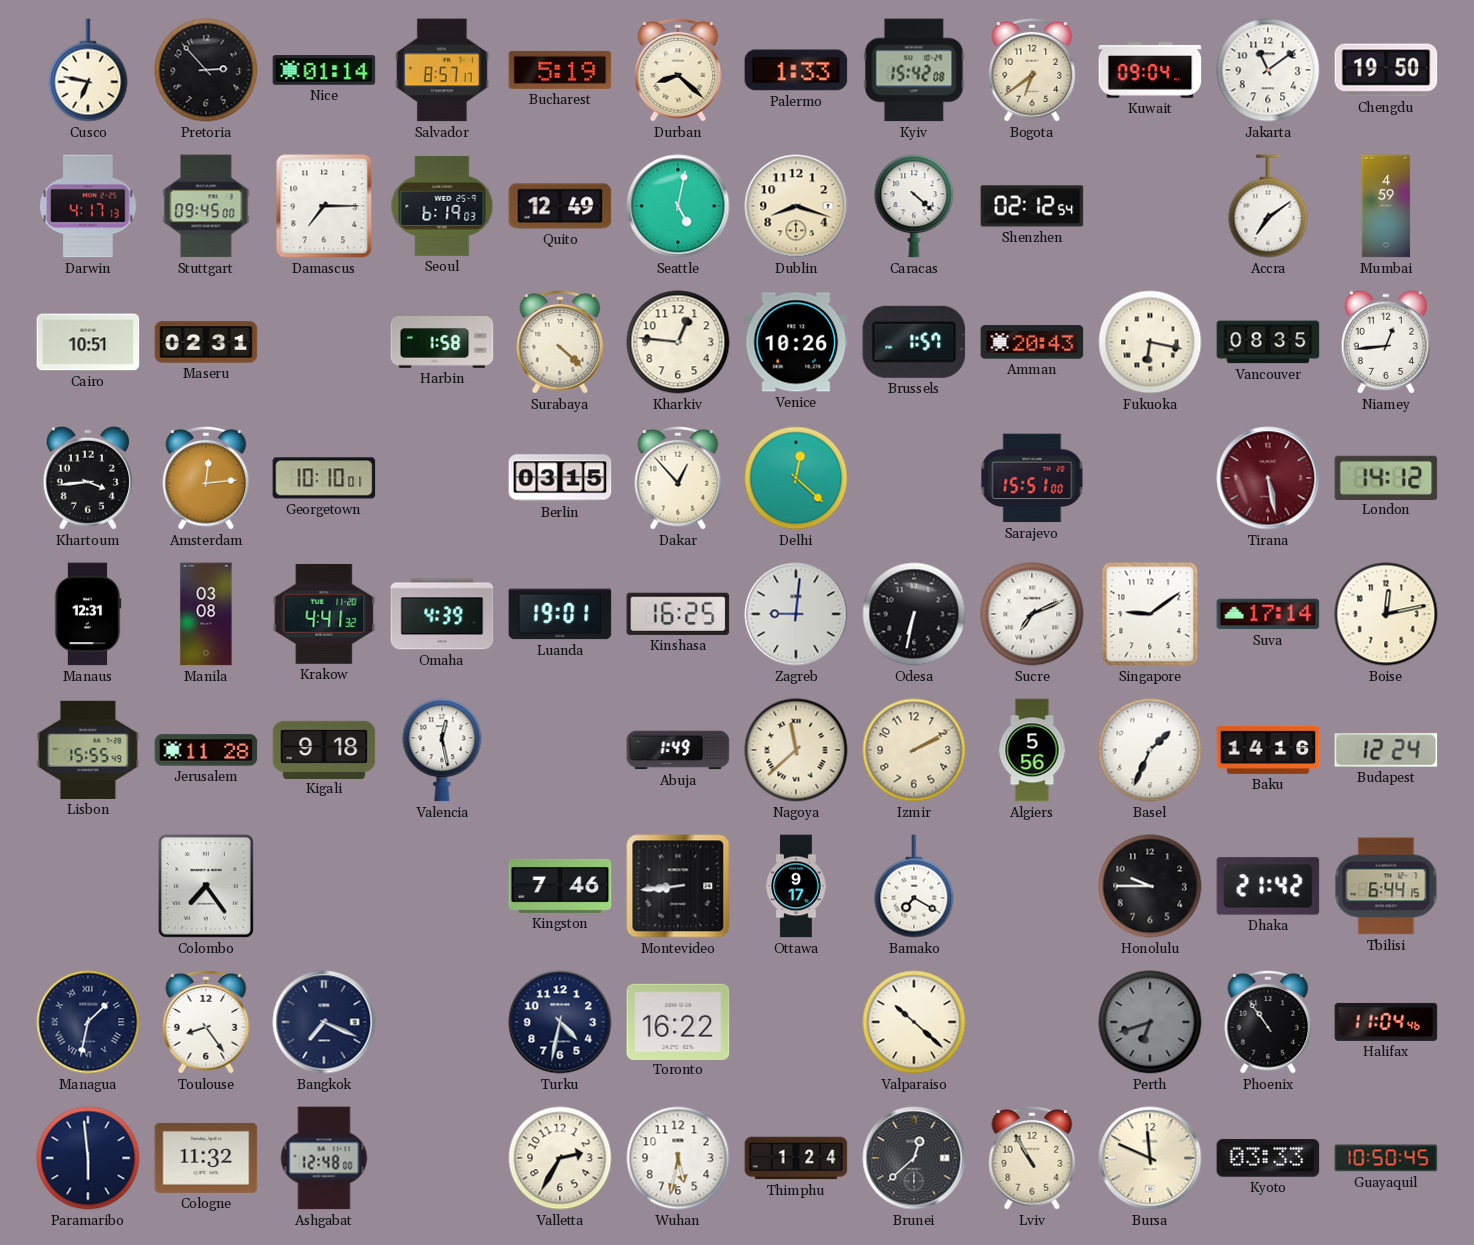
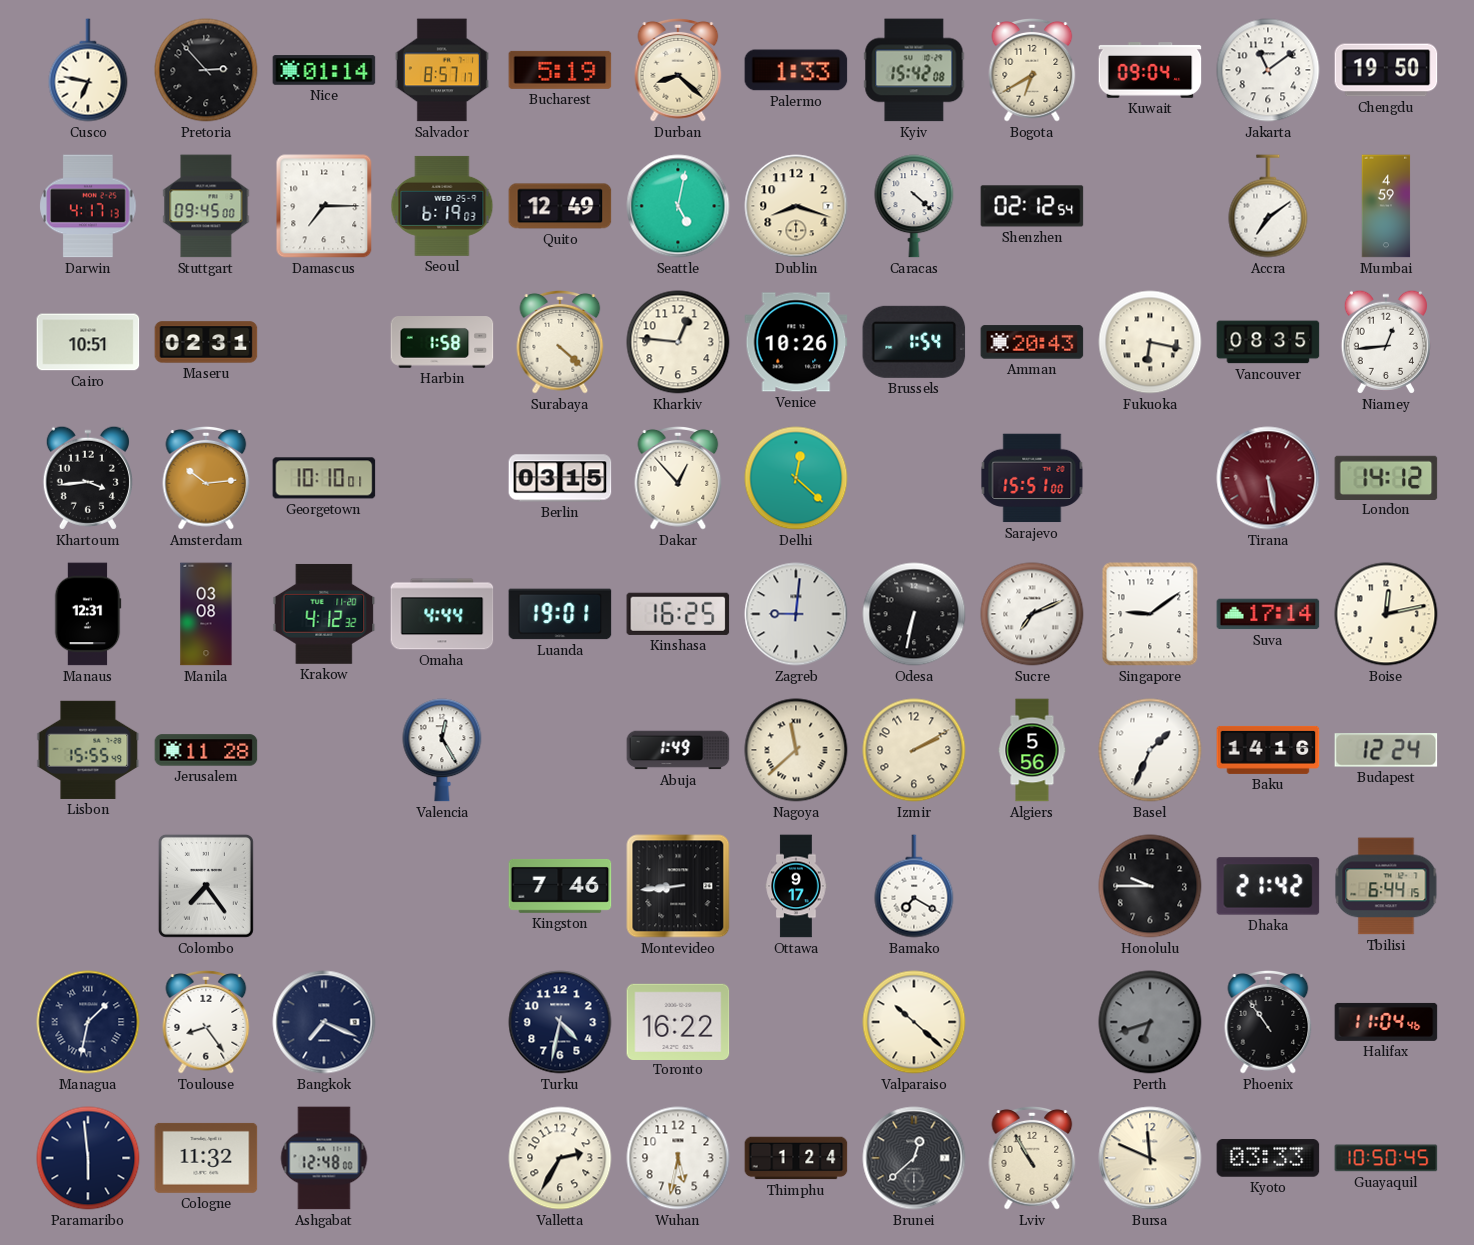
Bogota: 6:39 -> 6:40
Brussels: 1:57 -> 1:54
Amsterdam: 12:14 -> 10:14
Krakow: 4:41 -> 4:12
Omaha: 4:39 -> 4:44
Kigali: 9:18 -> none
Valencia: 12:28 -> 12:25
